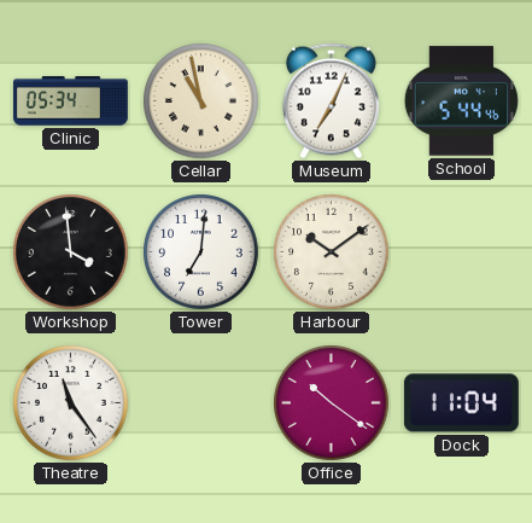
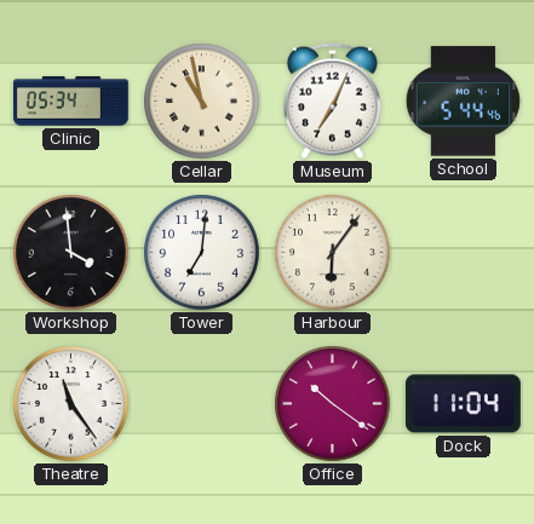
Harbour: 10:09 -> 6:06
